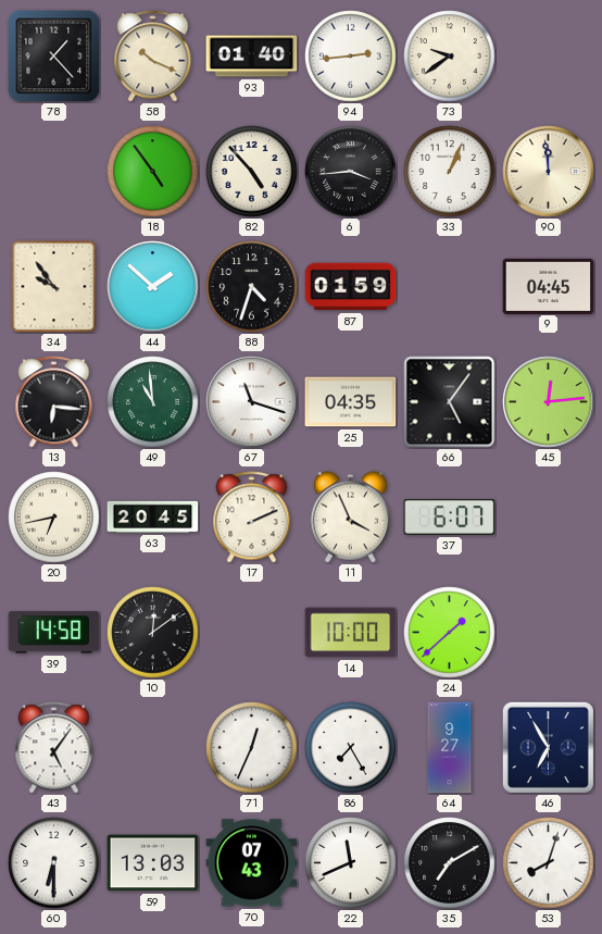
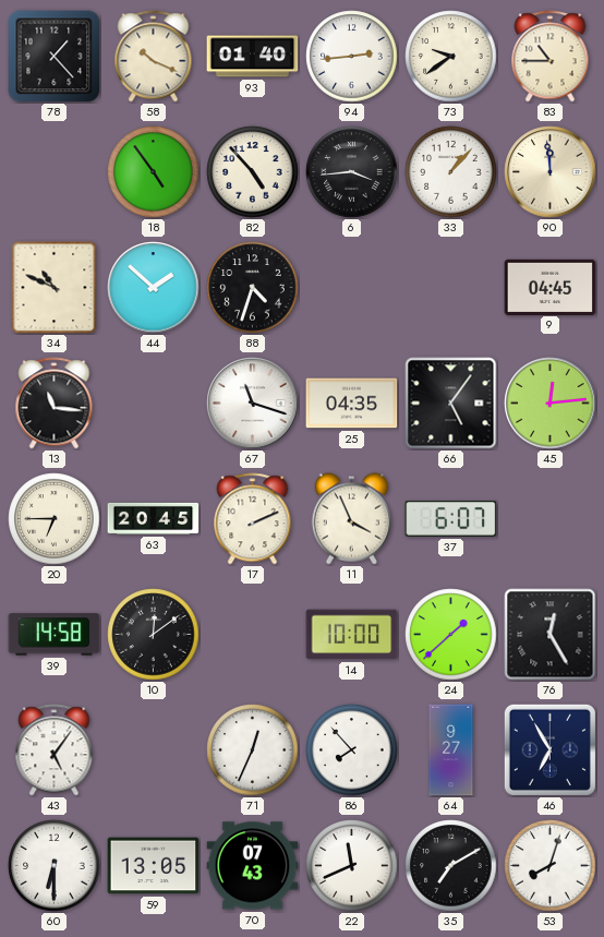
83: none -> 10:45
33: 1:04 -> 1:07
34: 9:54 -> 10:49
87: 01:59 -> none
13: 6:16 -> 11:16
49: 10:59 -> none
20: 6:43 -> 6:45
76: none -> 12:25
86: 7:25 -> 7:53
59: 13:03 -> 13:05
